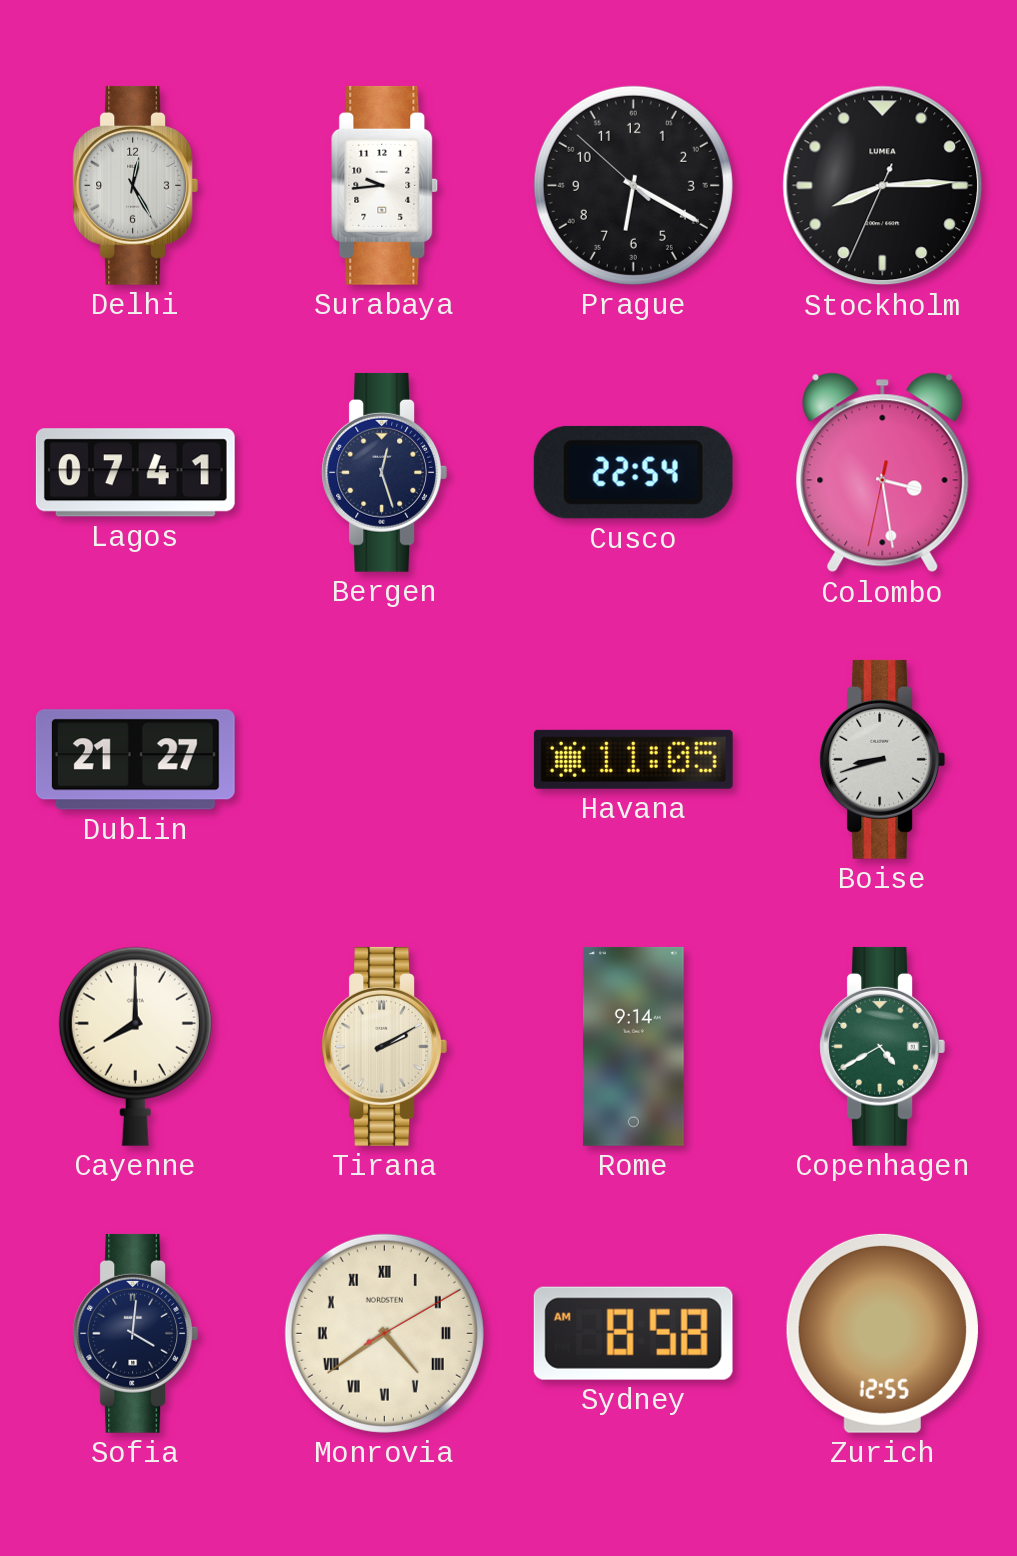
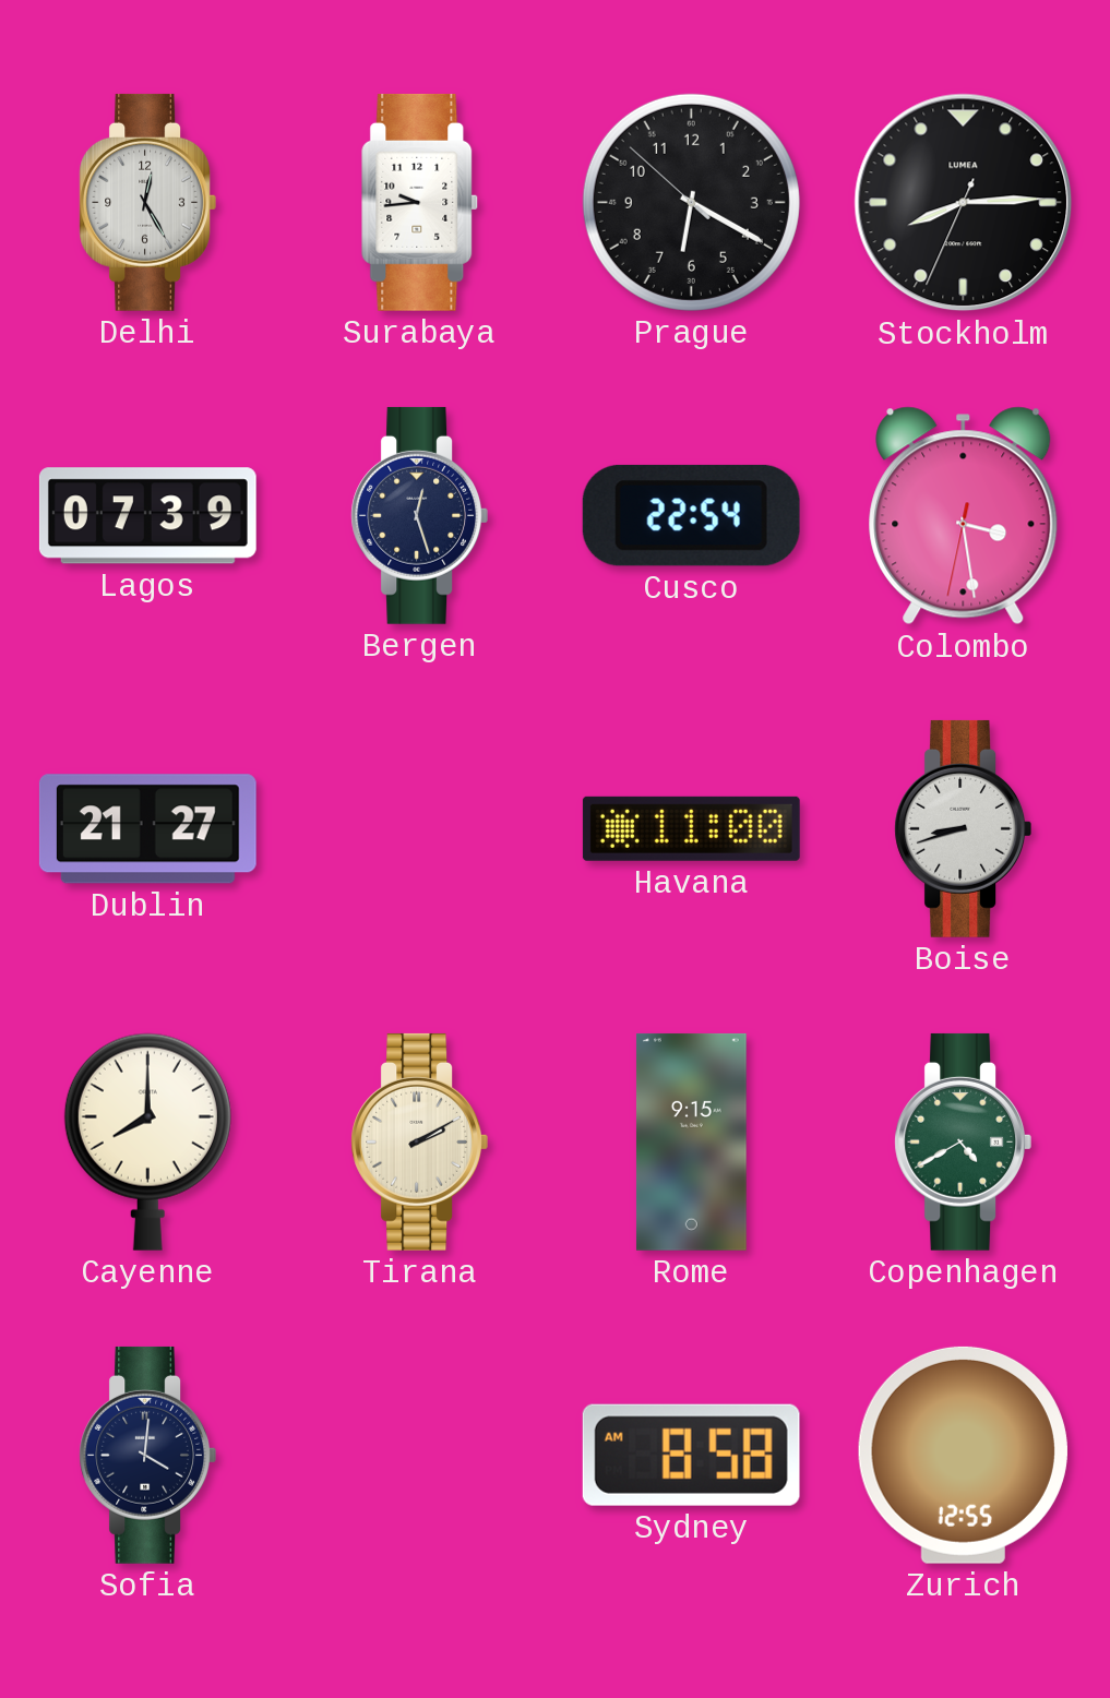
Lagos: 07:41 -> 07:39
Havana: 11:05 -> 11:00
Rome: 9:14 -> 9:15
Monrovia: 4:39 -> none
